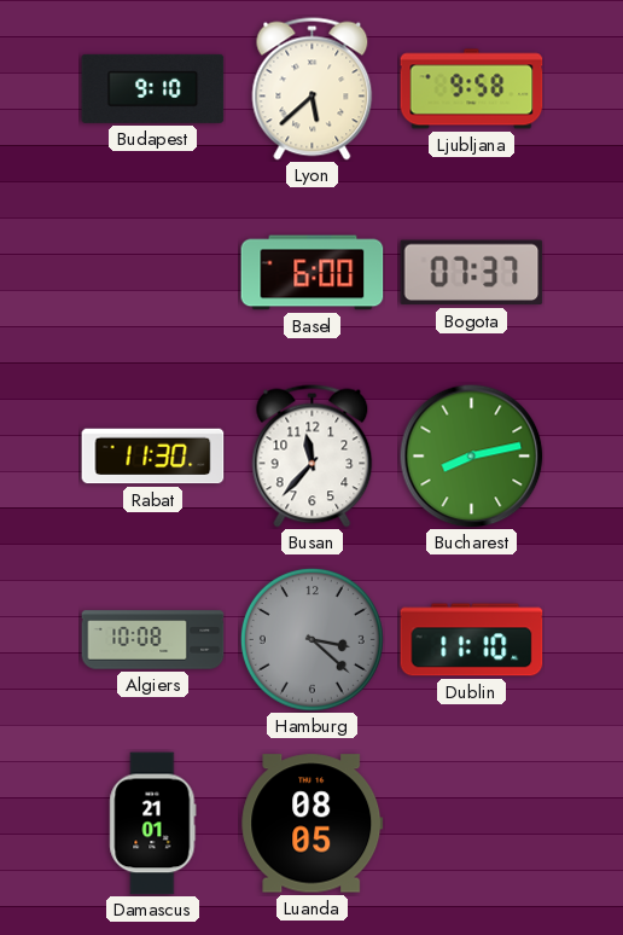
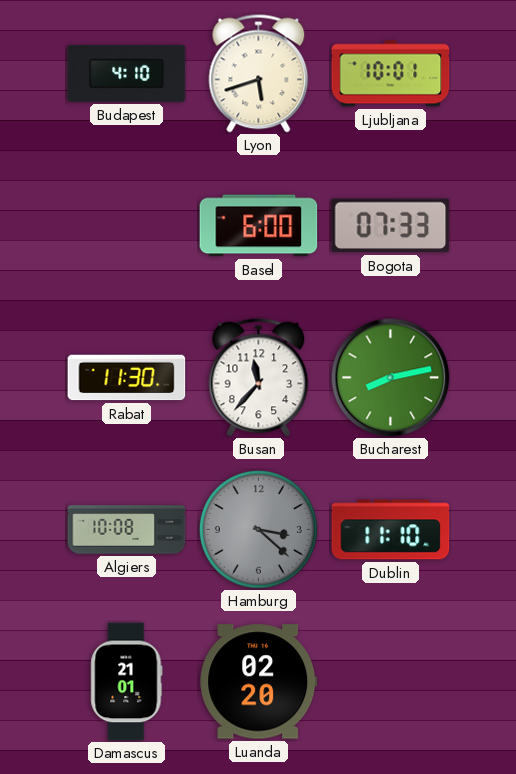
Budapest: 9:10 -> 4:10
Lyon: 5:38 -> 5:42
Ljubljana: 9:58 -> 10:01
Bogota: 07:37 -> 07:33
Luanda: 08:05 -> 02:20
